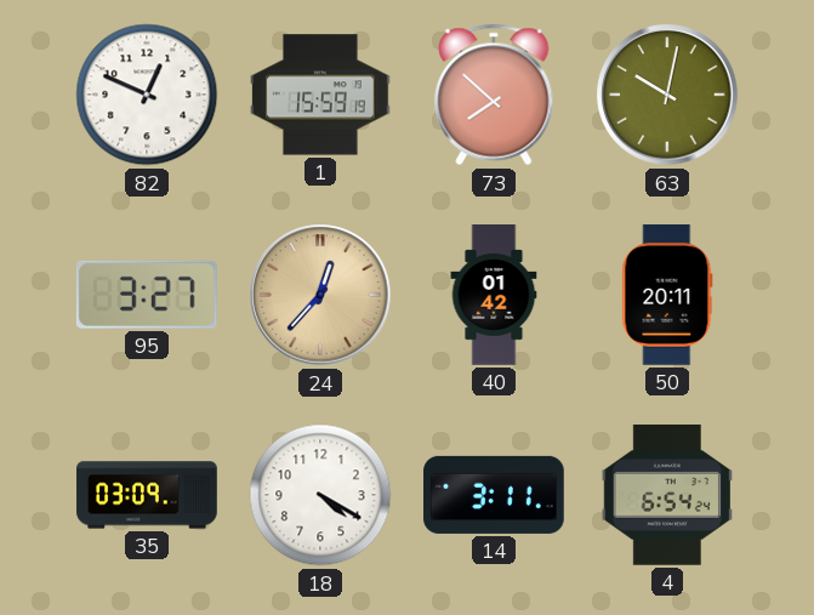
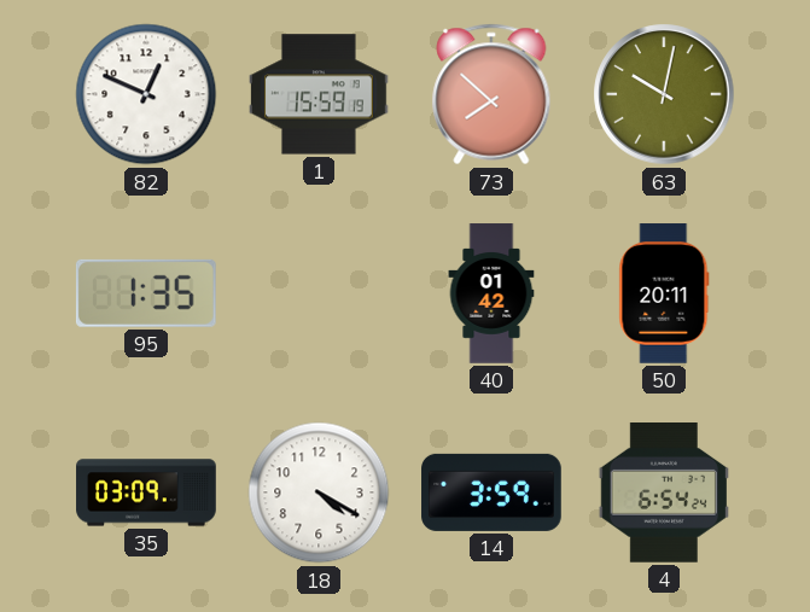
95: 3:27 -> 1:35
24: 12:37 -> none
14: 3:11 -> 3:59
